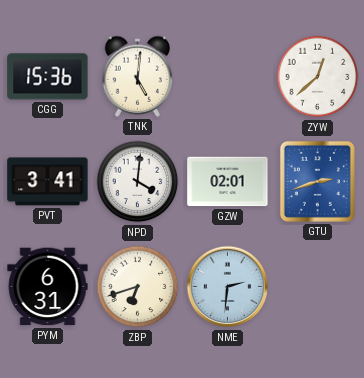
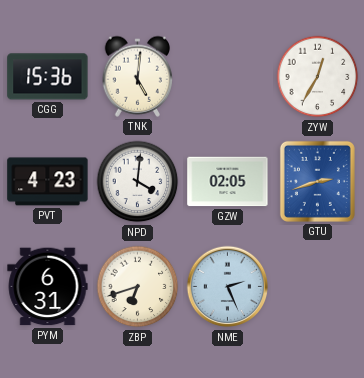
ZYW: 12:38 -> 12:35
PVT: 3:41 -> 4:23
GZW: 02:01 -> 02:05
NME: 2:31 -> 2:26
